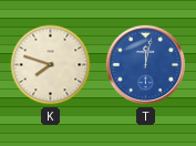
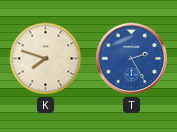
T: 12:02 -> 2:25
